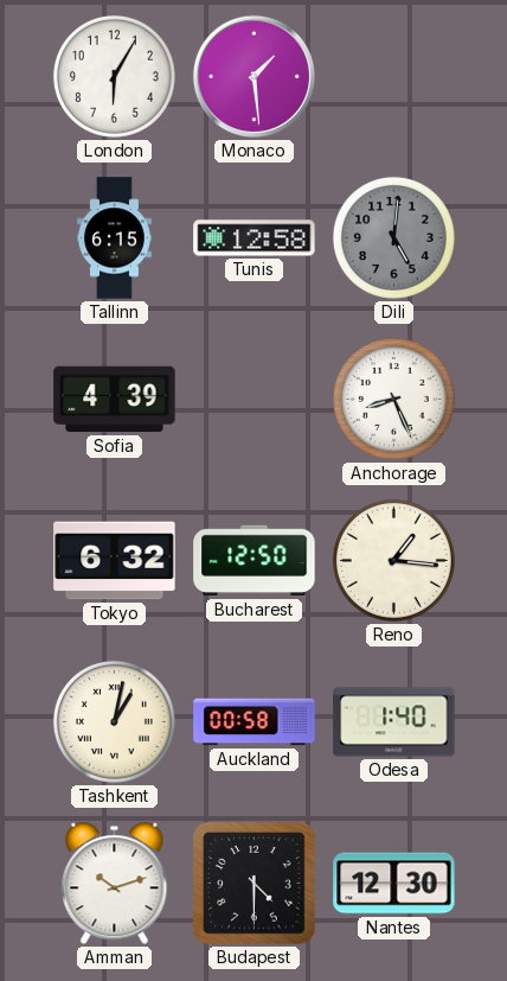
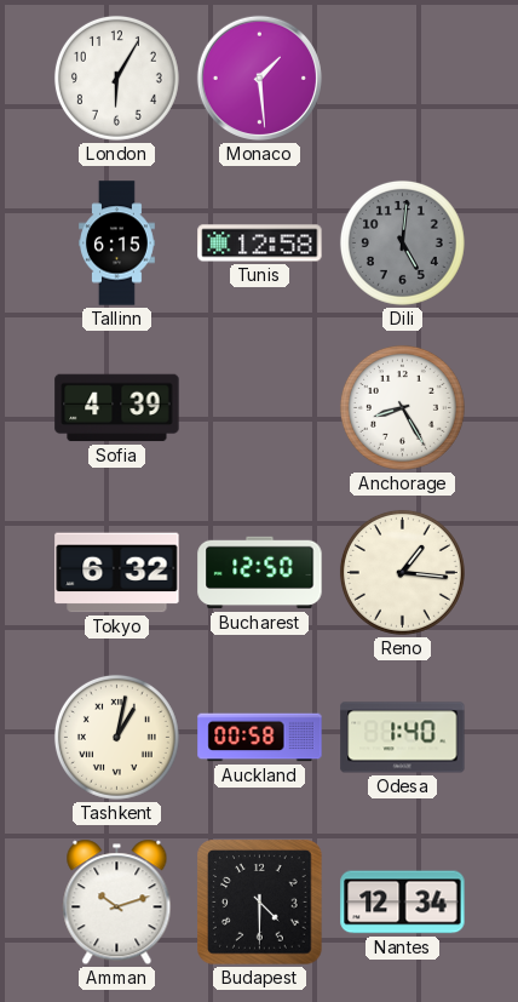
Anchorage: 8:26 -> 8:25
Nantes: 12:30 -> 12:34
